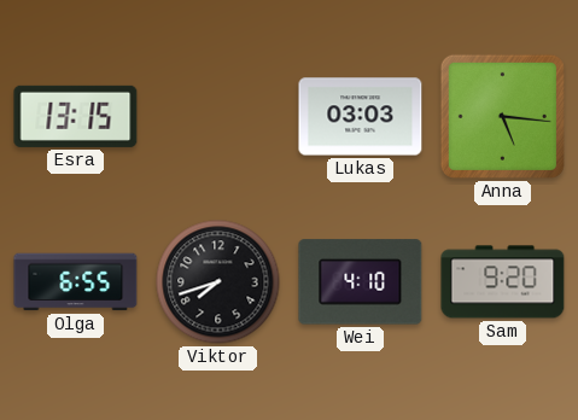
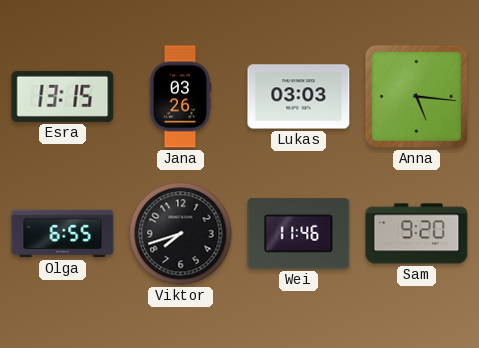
Jana: none -> 03:26
Wei: 4:10 -> 11:46
